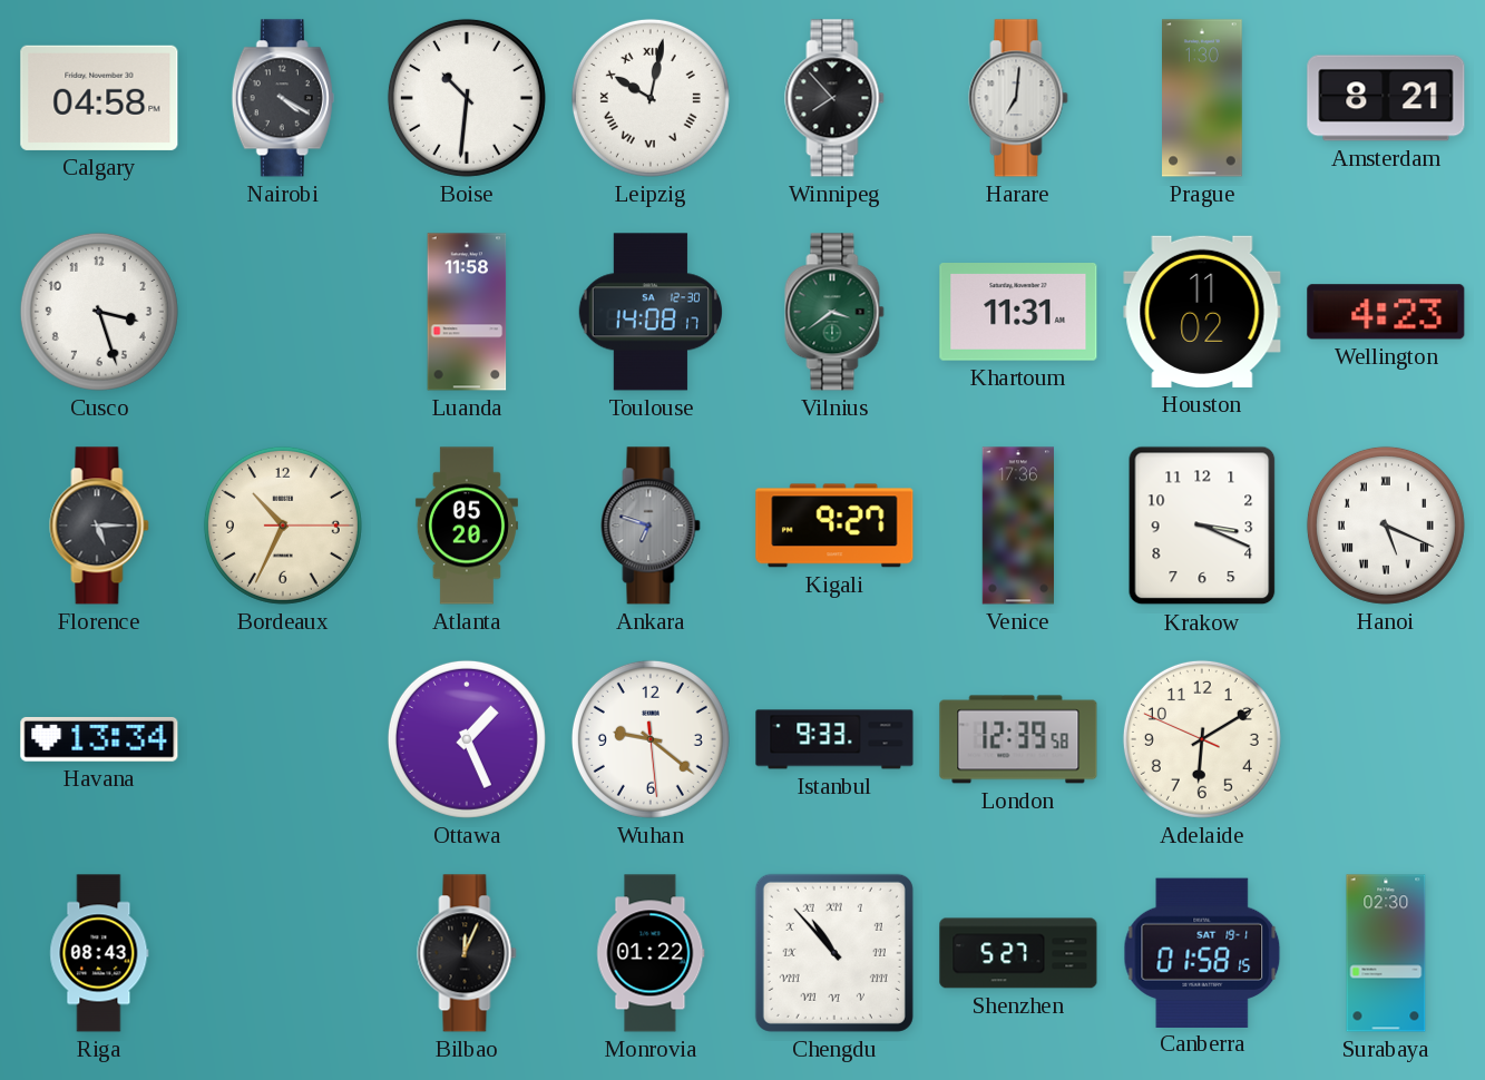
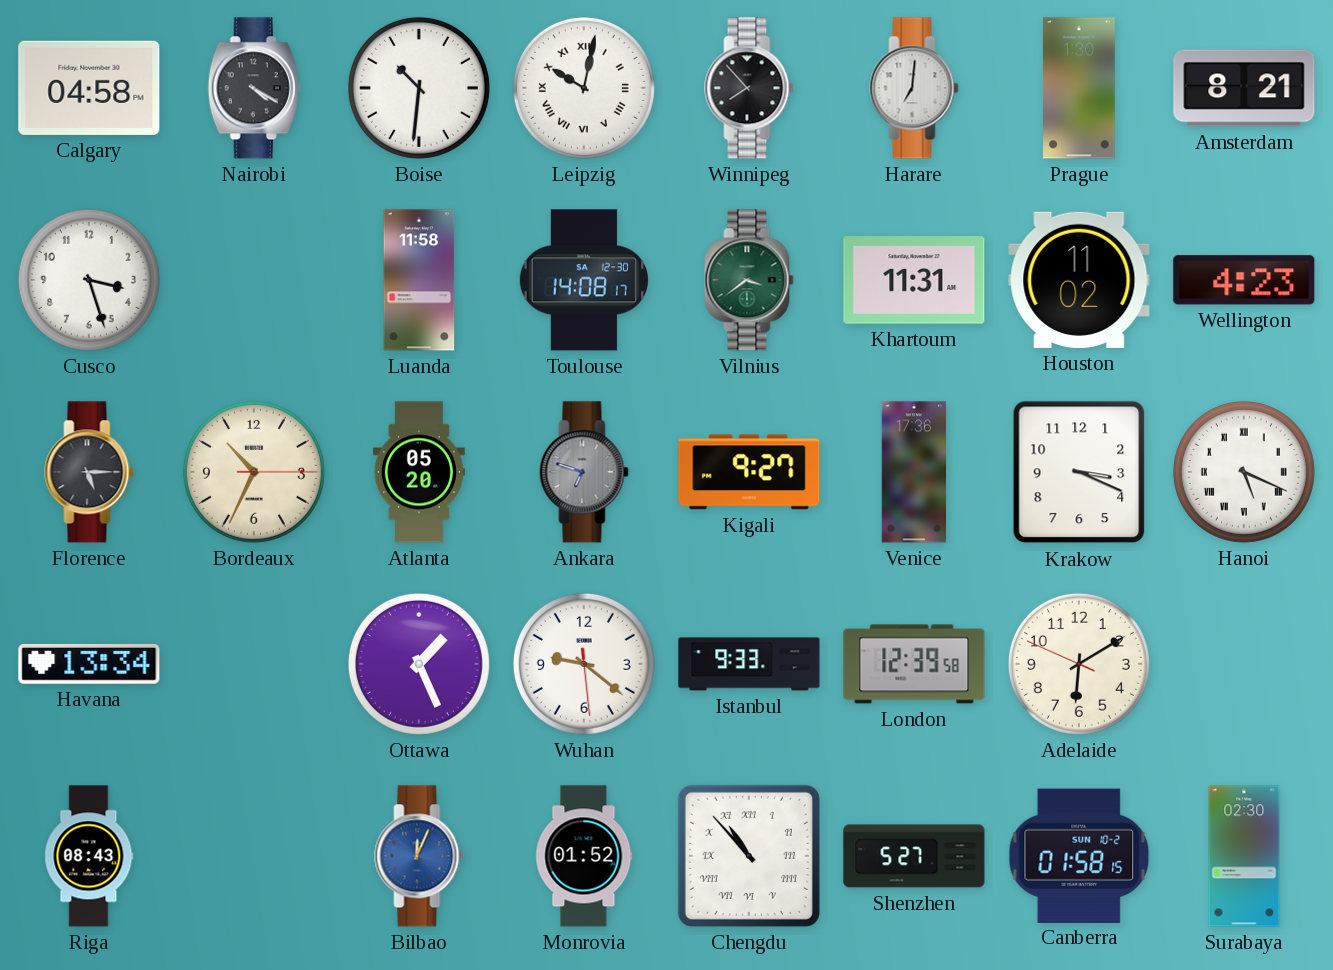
Bilbao dial: black -> blue
Monrovia: 01:22 -> 01:52
Canberra date: SAT 19-1 -> SUN 10-2
